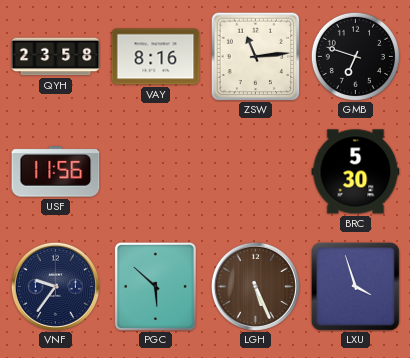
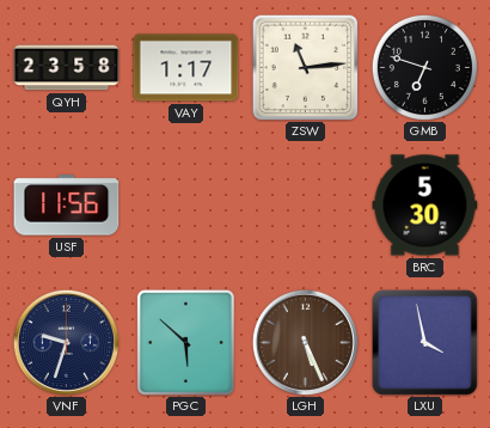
VAY: 8:16 -> 1:17
VNF: 9:36 -> 9:33
LXU: 3:57 -> 3:58
